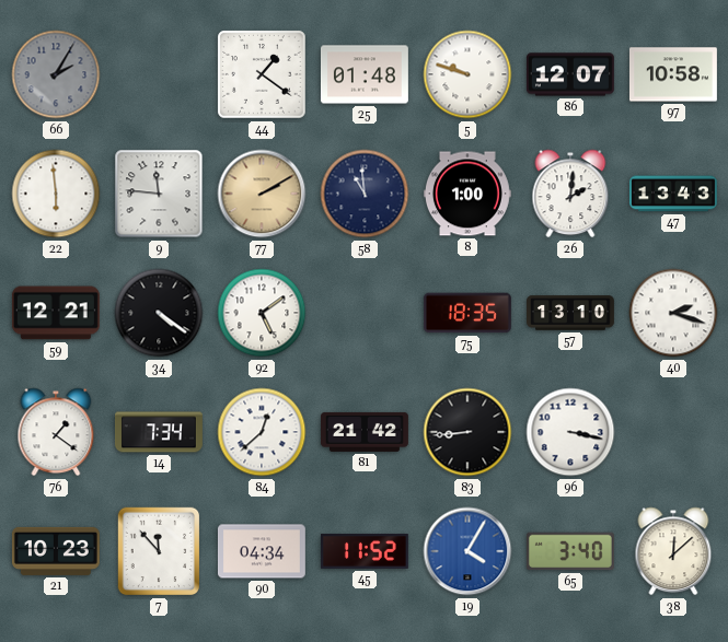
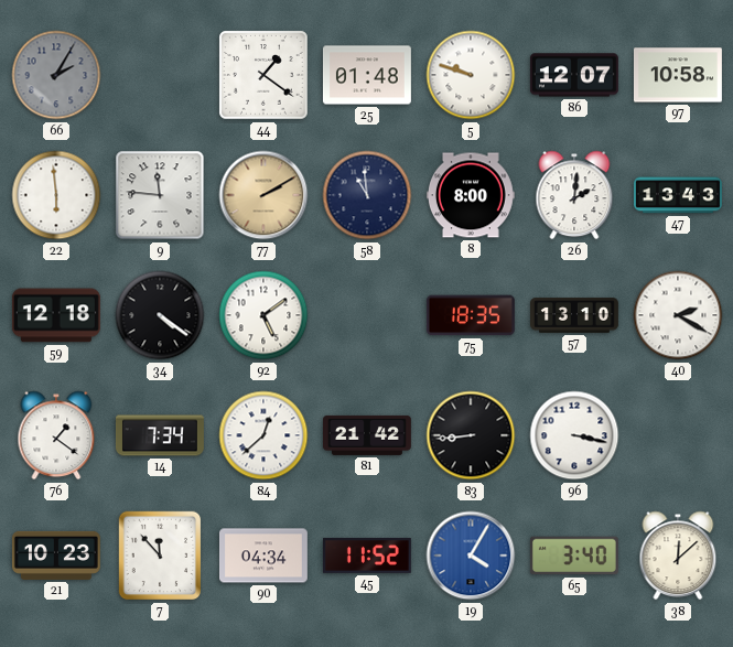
8: 1:00 -> 8:00
59: 12:21 -> 12:18
40: 2:18 -> 2:20
